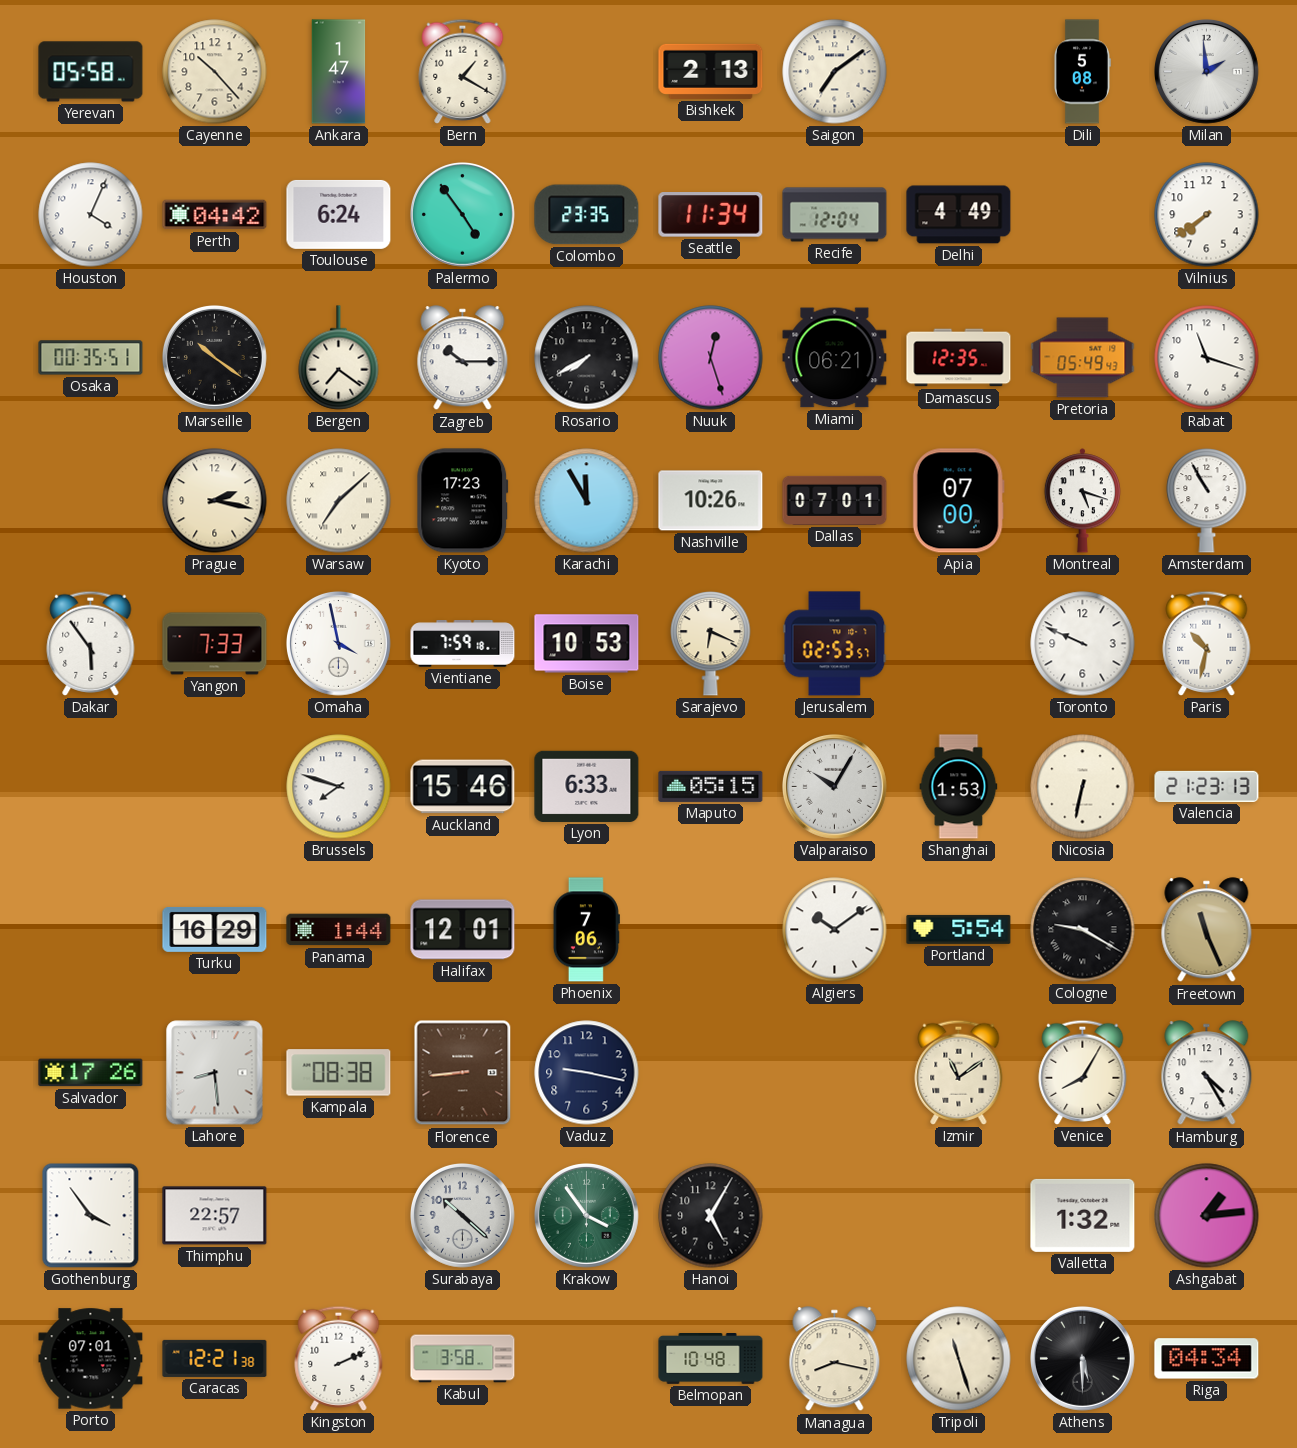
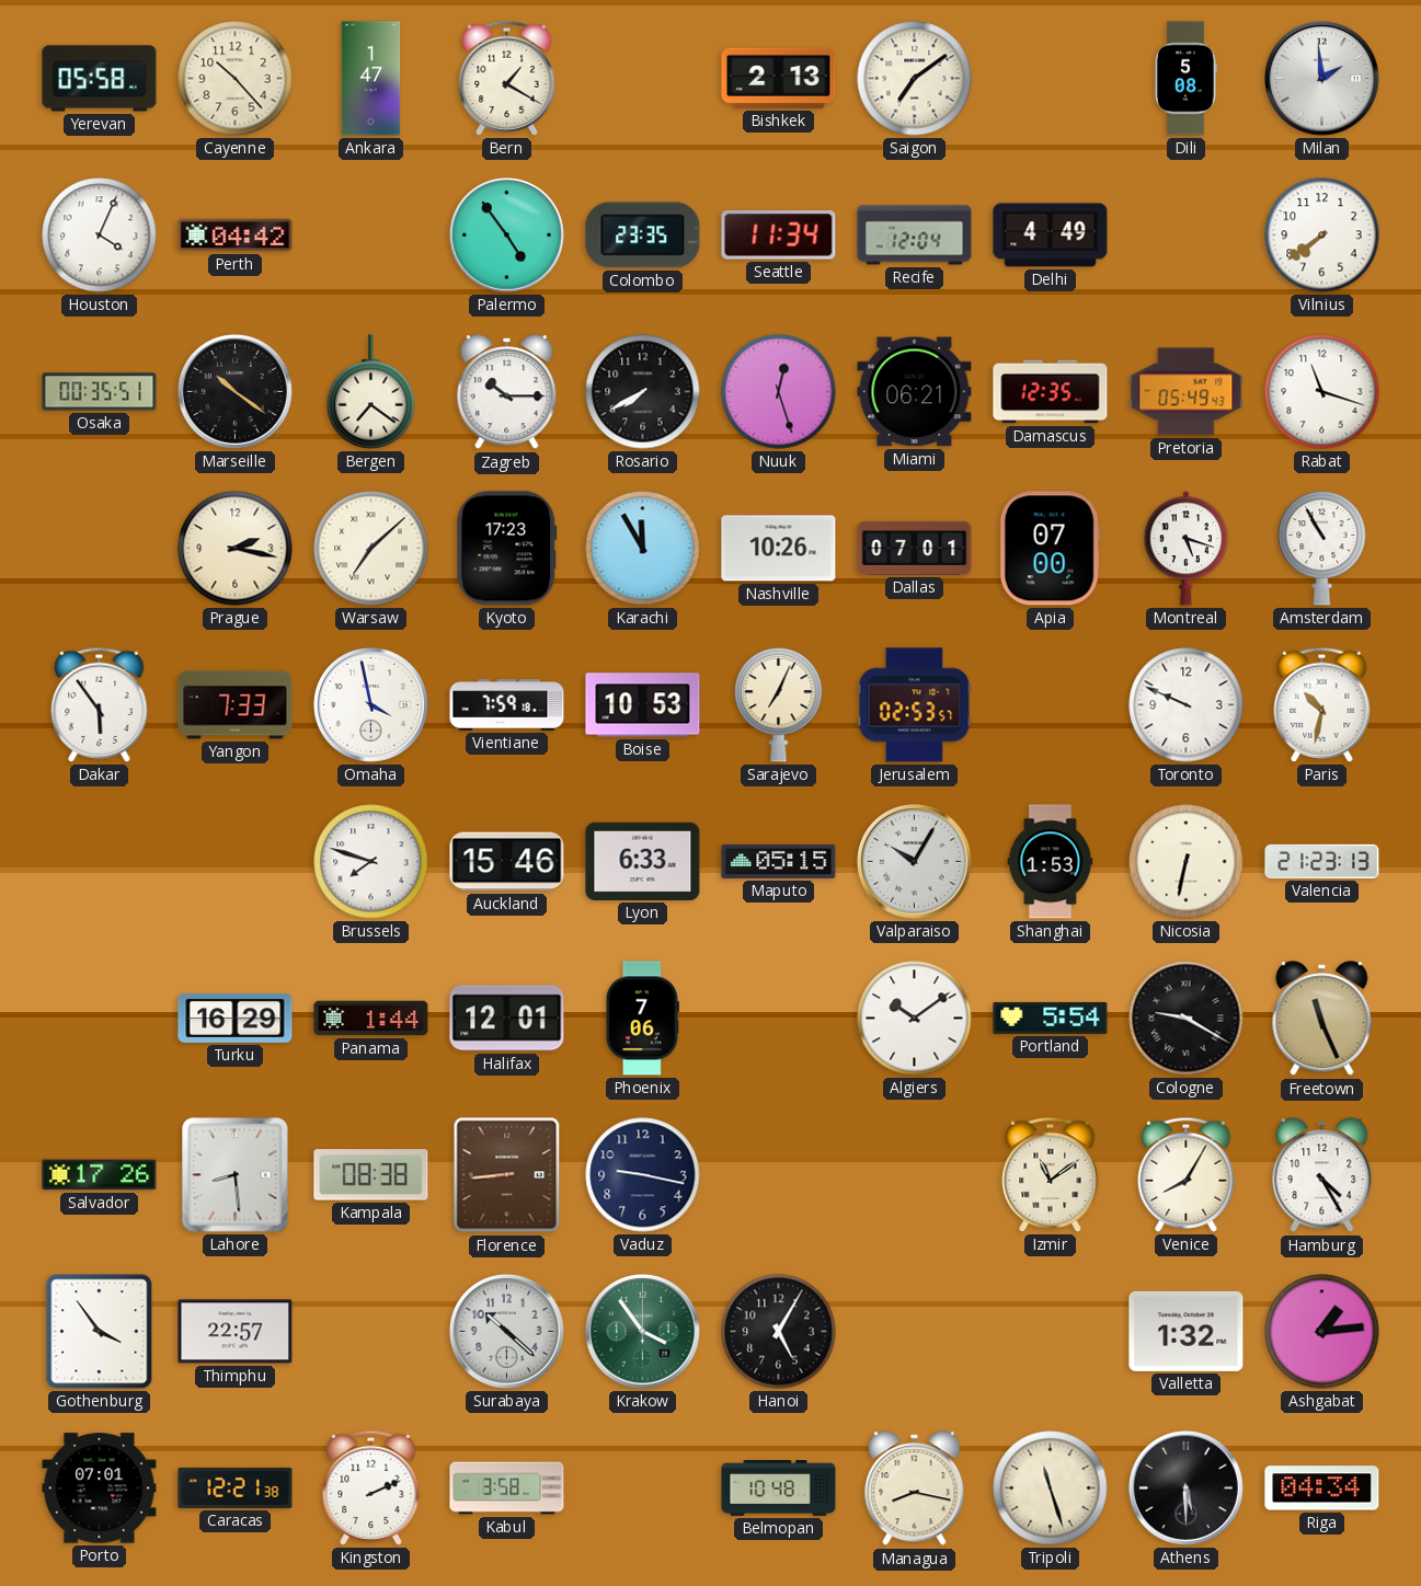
Toulouse: 6:24 -> none
Sarajevo: 6:19 -> 7:04
